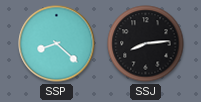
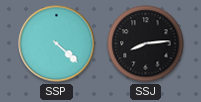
SSP: 8:22 -> 4:22
